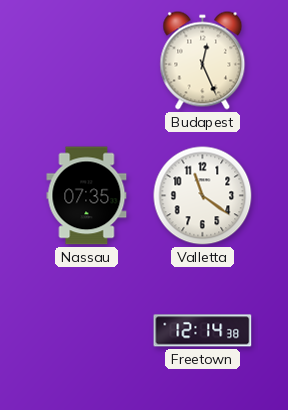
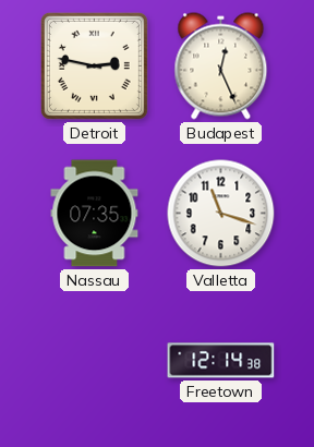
Detroit: none -> 2:47
Valletta: 11:21 -> 11:18
